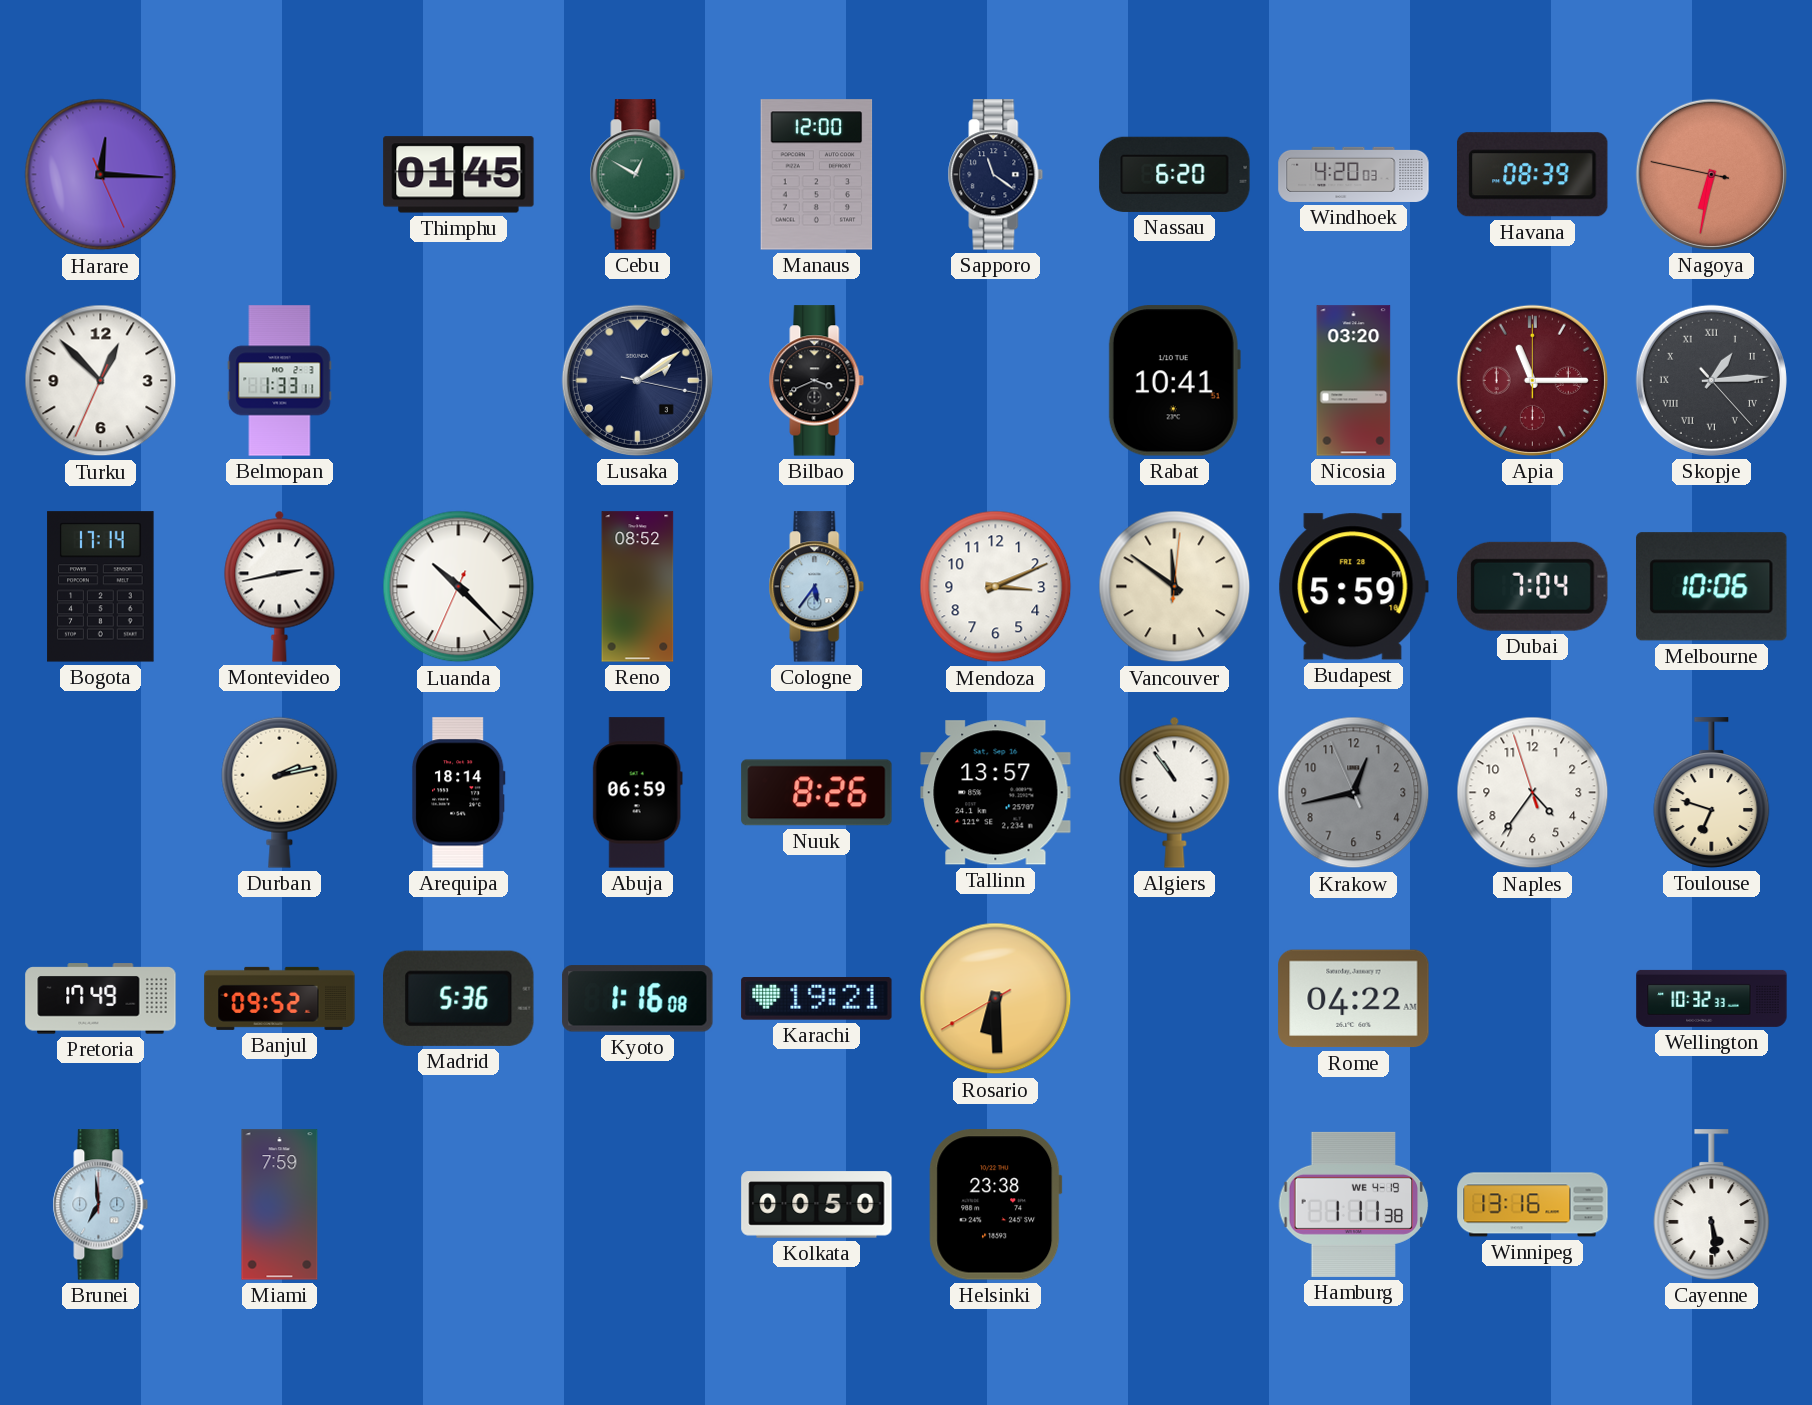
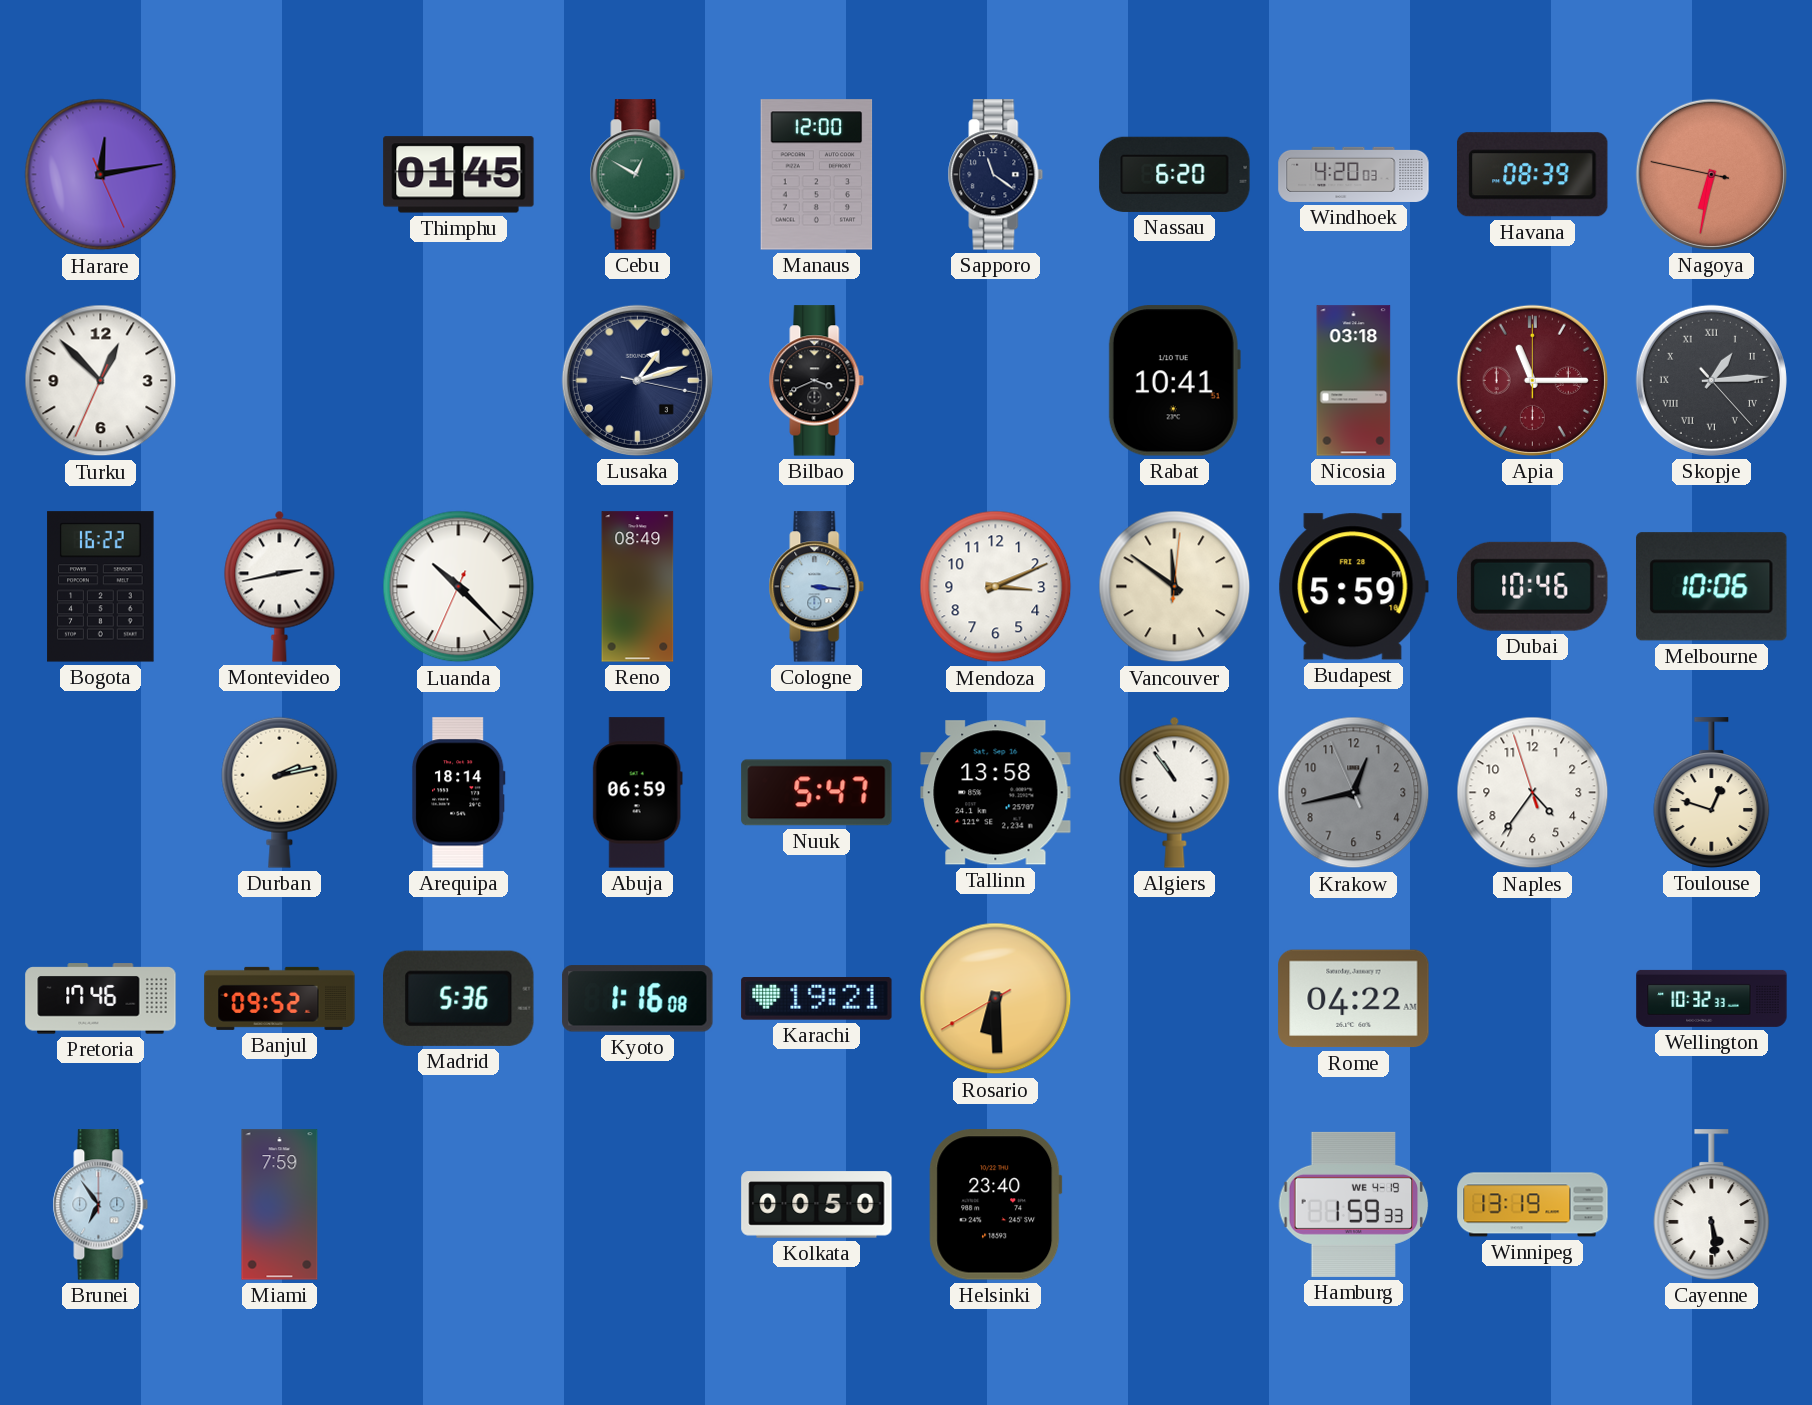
Harare: 12:15 -> 12:13
Belmopan: 1:33 -> none
Lusaka: 2:09 -> 1:12
Nicosia: 03:20 -> 03:18
Bogota: 17:14 -> 16:22
Reno: 08:52 -> 08:49
Cologne: 5:36 -> 3:16
Dubai: 7:04 -> 10:46
Nuuk: 8:26 -> 5:47
Tallinn: 13:57 -> 13:58
Toulouse: 6:48 -> 12:48
Pretoria: 17:49 -> 17:46
Brunei: 6:59 -> 6:54
Helsinki: 23:38 -> 23:40
Hamburg: 1:11 -> 1:59
Winnipeg: 13:16 -> 13:19
